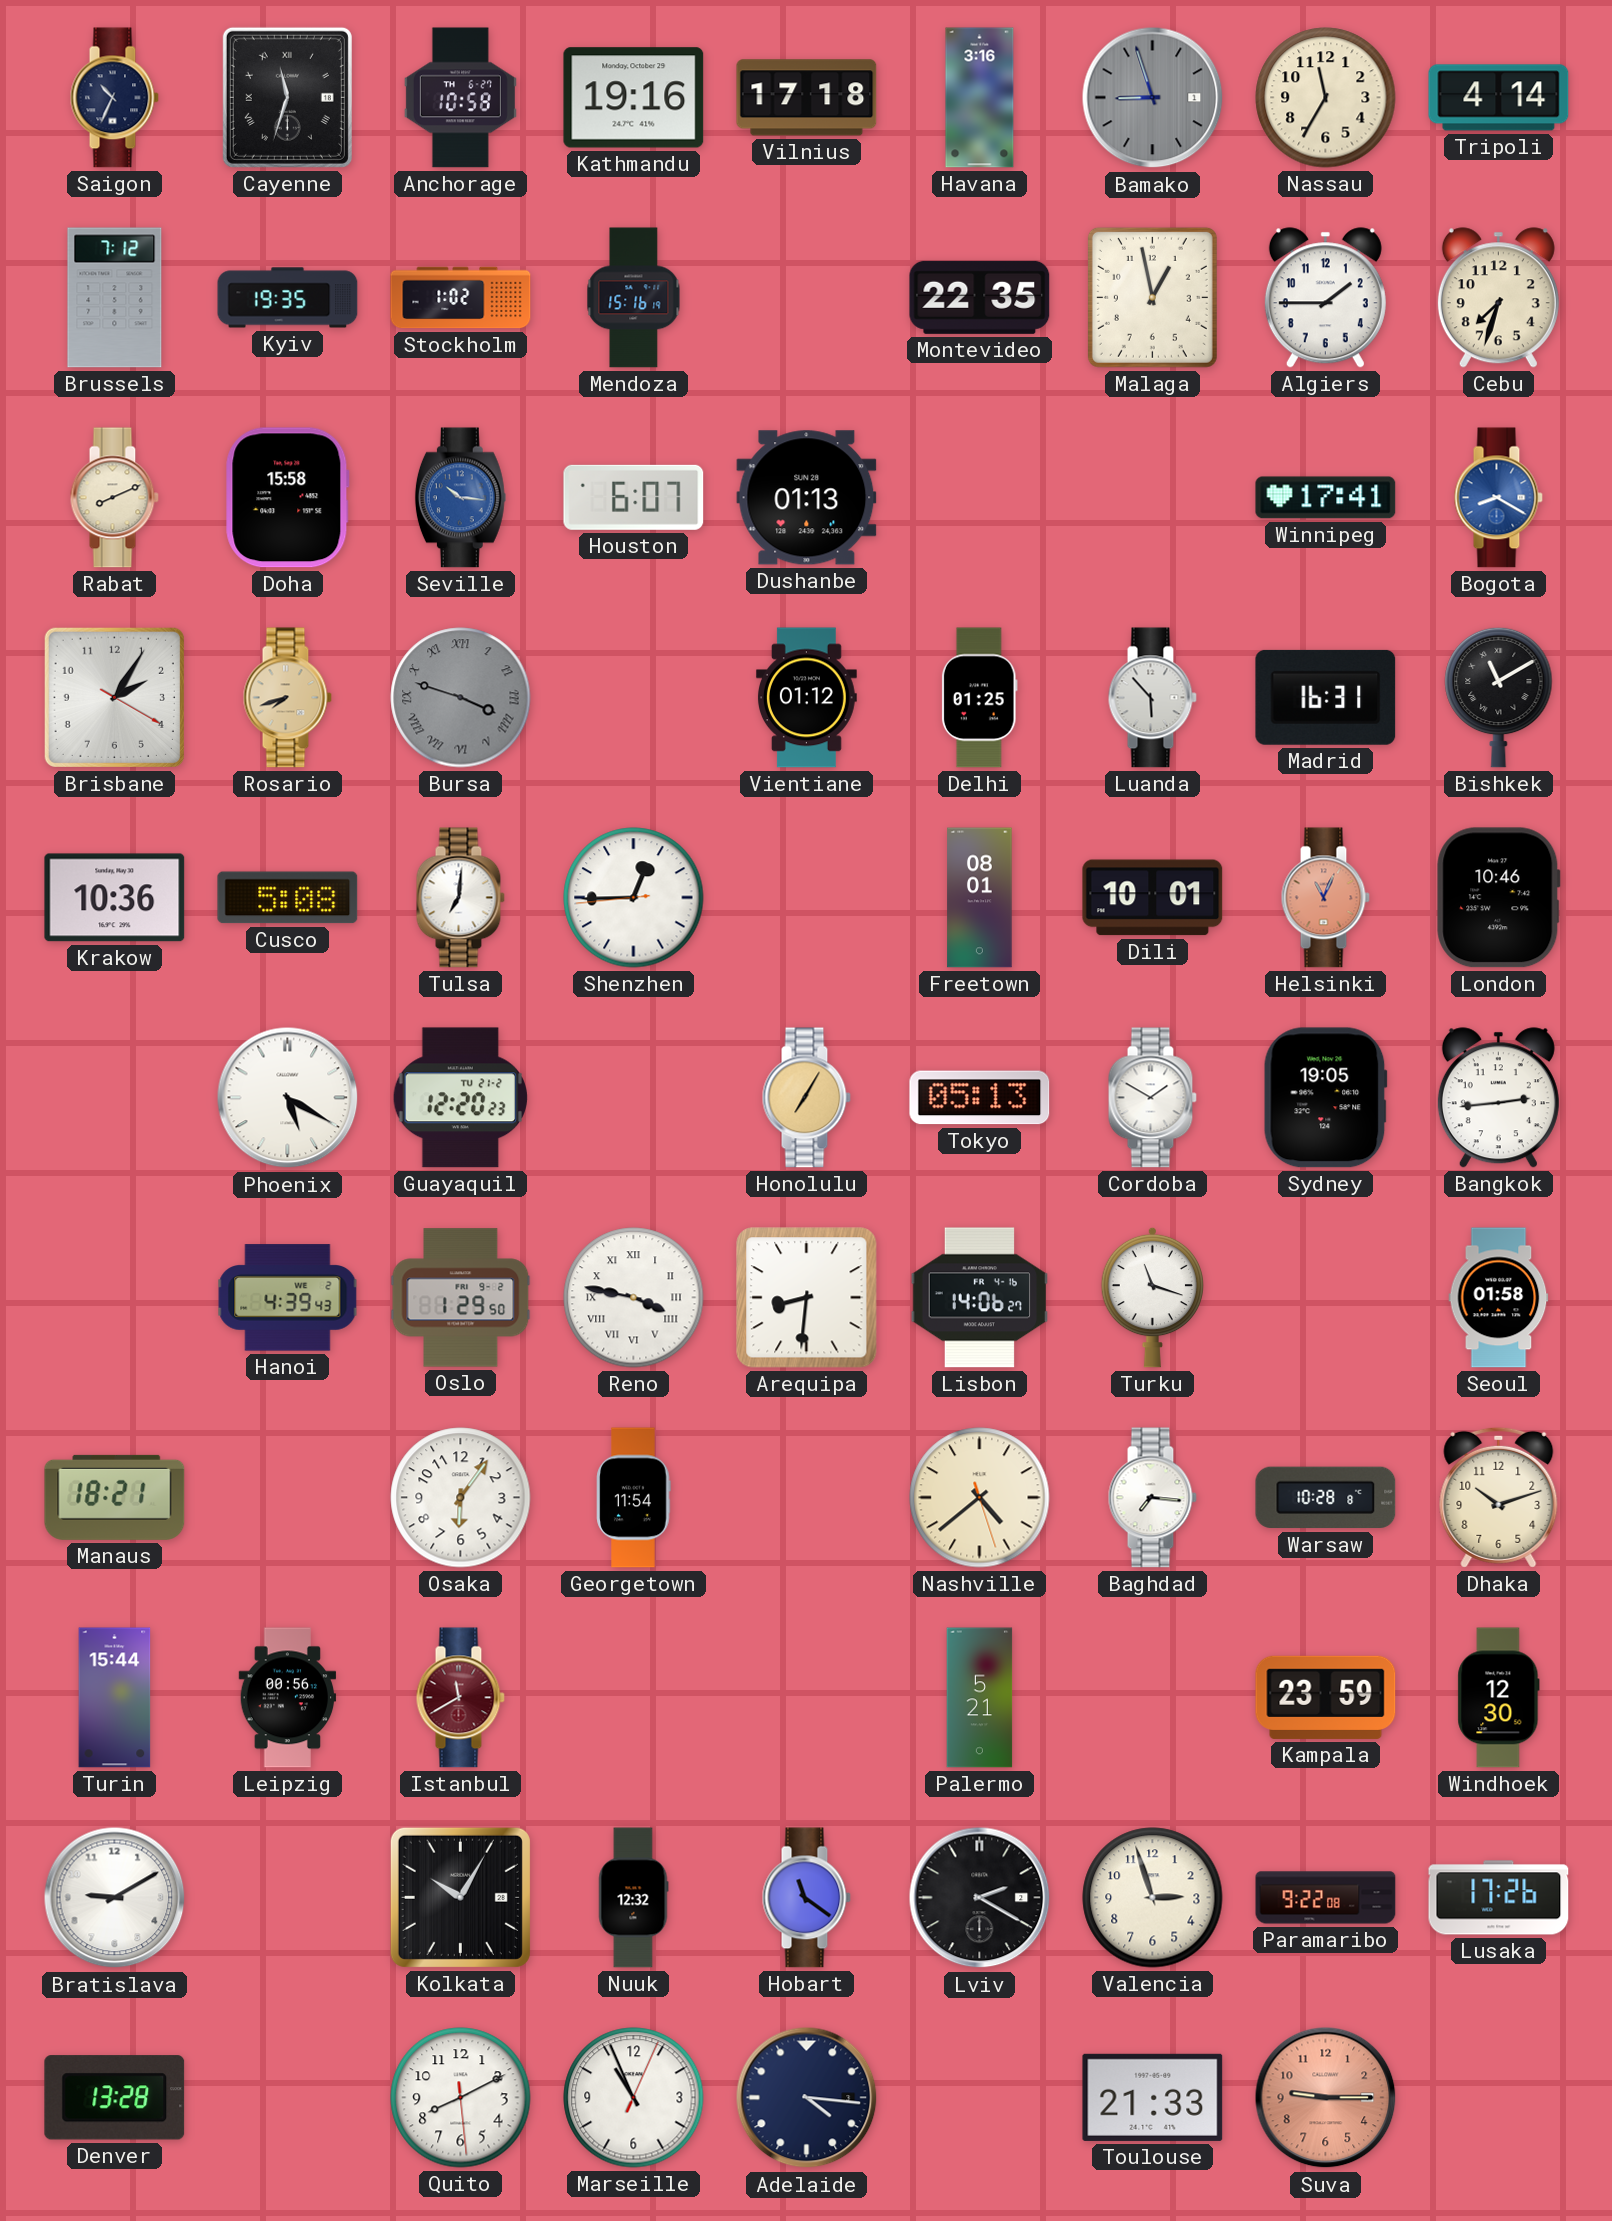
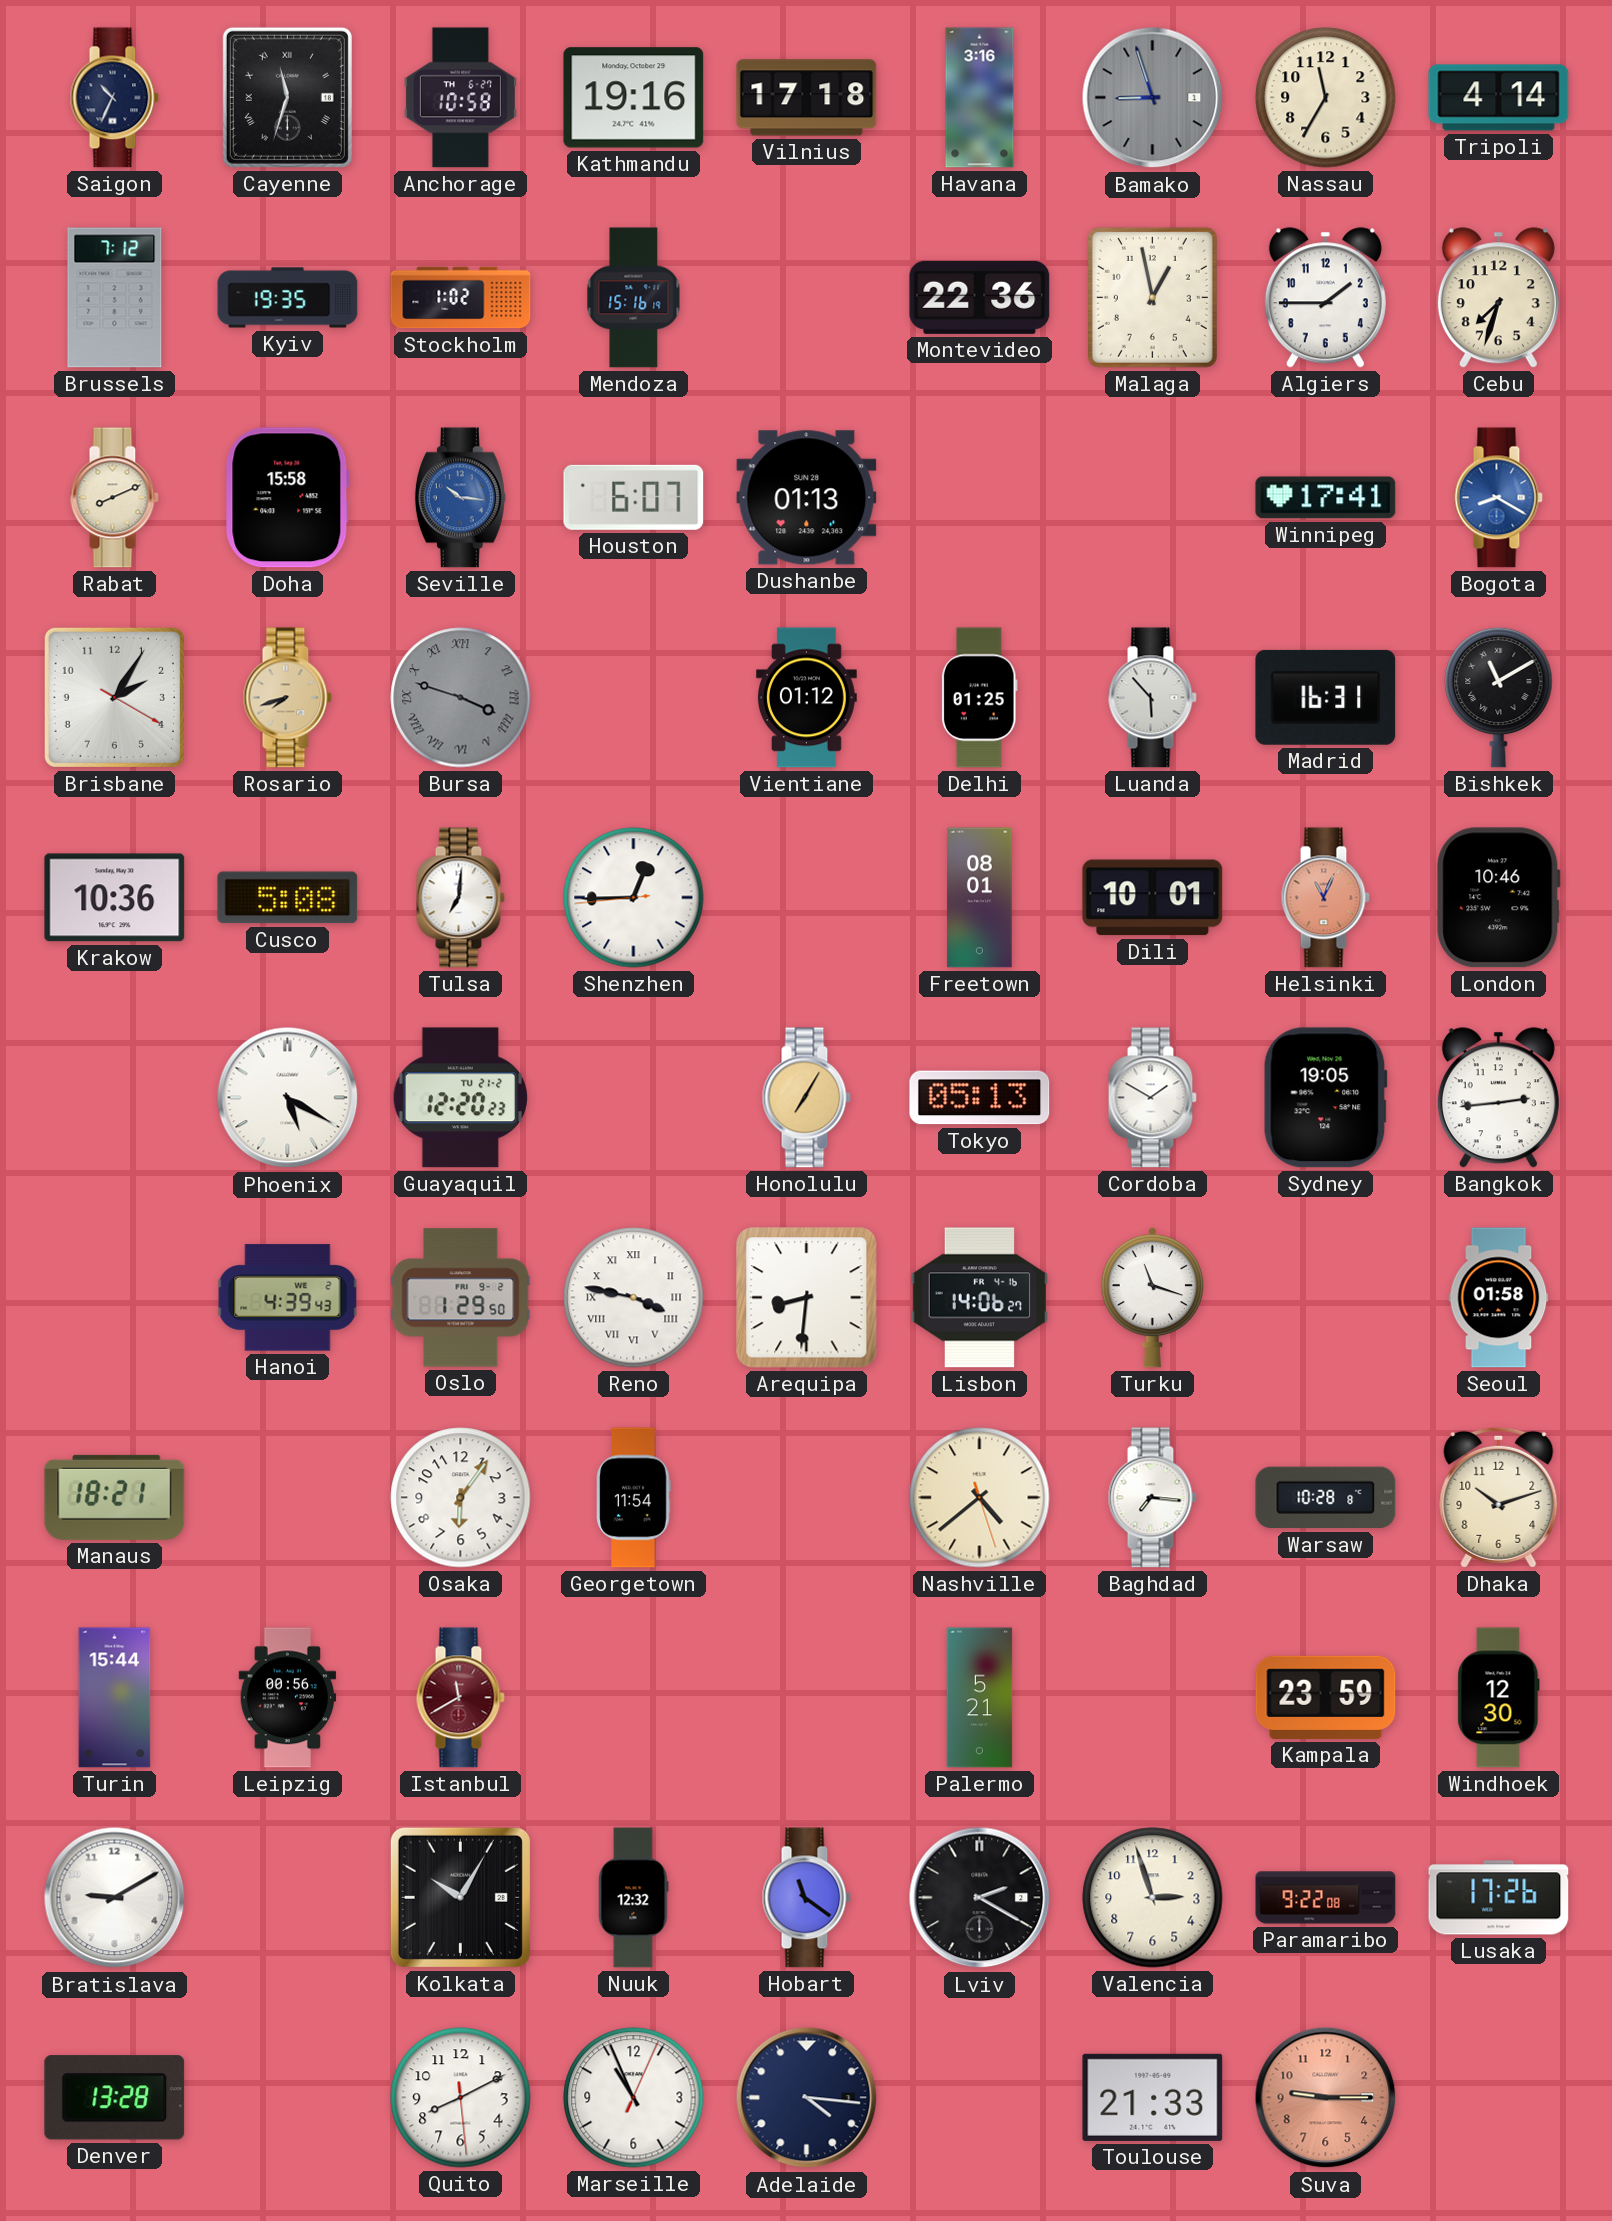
Montevideo: 22:35 -> 22:36
